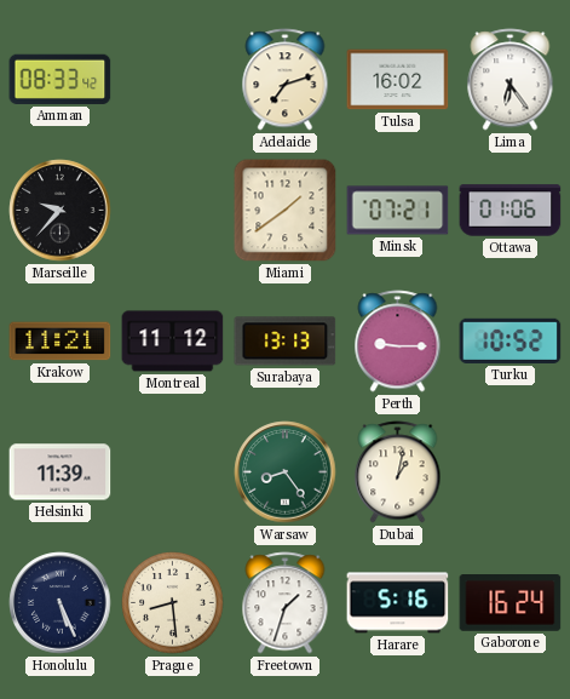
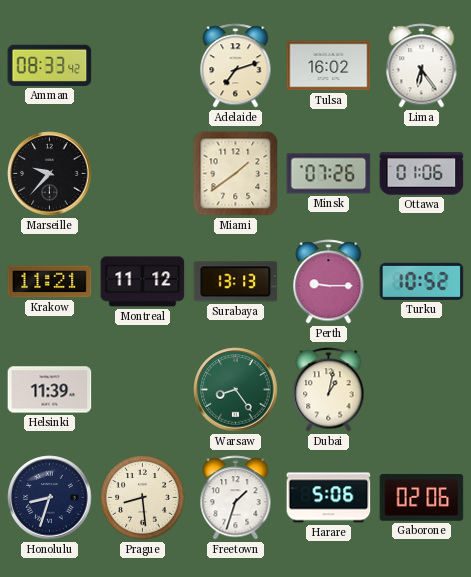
Minsk: 07:21 -> 07:26
Honolulu: 5:26 -> 8:33
Harare: 5:16 -> 5:06
Gaborone: 16:24 -> 02:06
